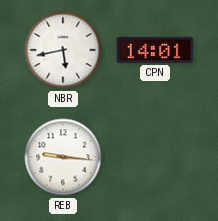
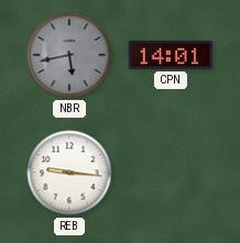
NBR dial: white -> grey
